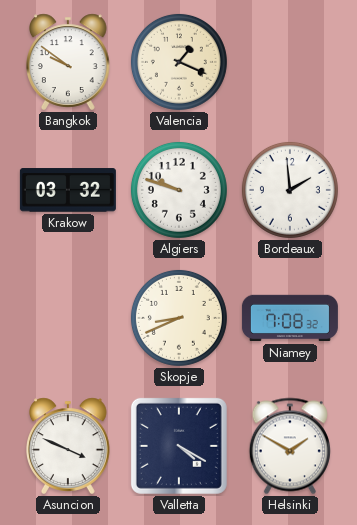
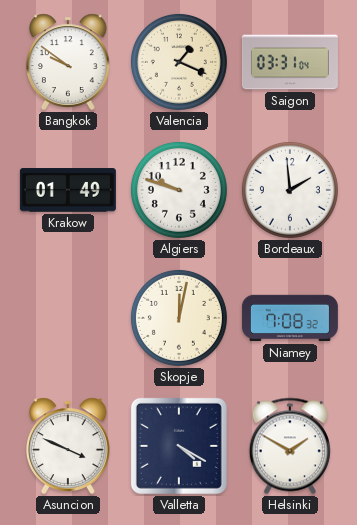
Saigon: none -> 03:31
Krakow: 03:32 -> 01:49
Skopje: 8:41 -> 12:02
